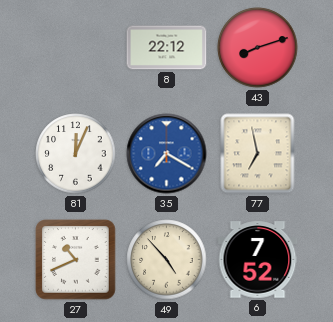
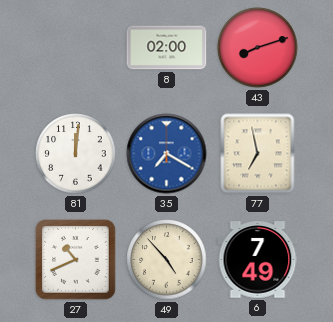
8: 22:12 -> 02:00
81: 12:04 -> 12:01
6: 7:52 -> 7:49
